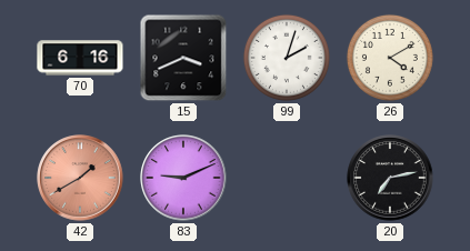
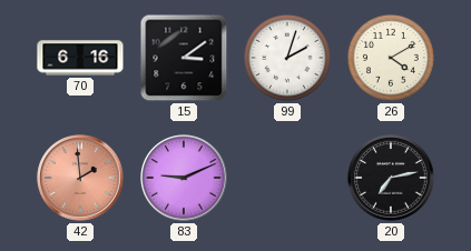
15: 3:41 -> 3:09
42: 1:40 -> 1:59
